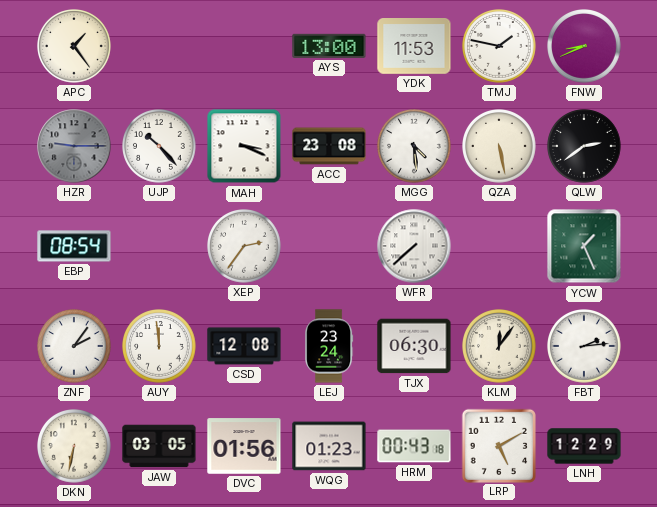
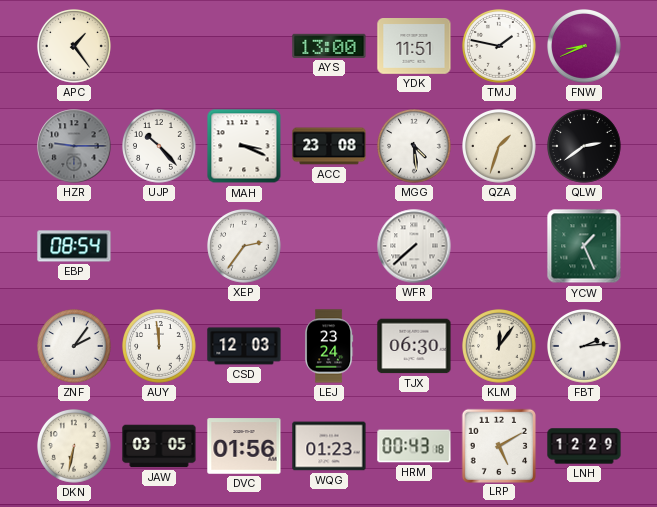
YDK: 11:53 -> 11:51
QZA: 5:28 -> 1:33
CSD: 12:08 -> 12:03
